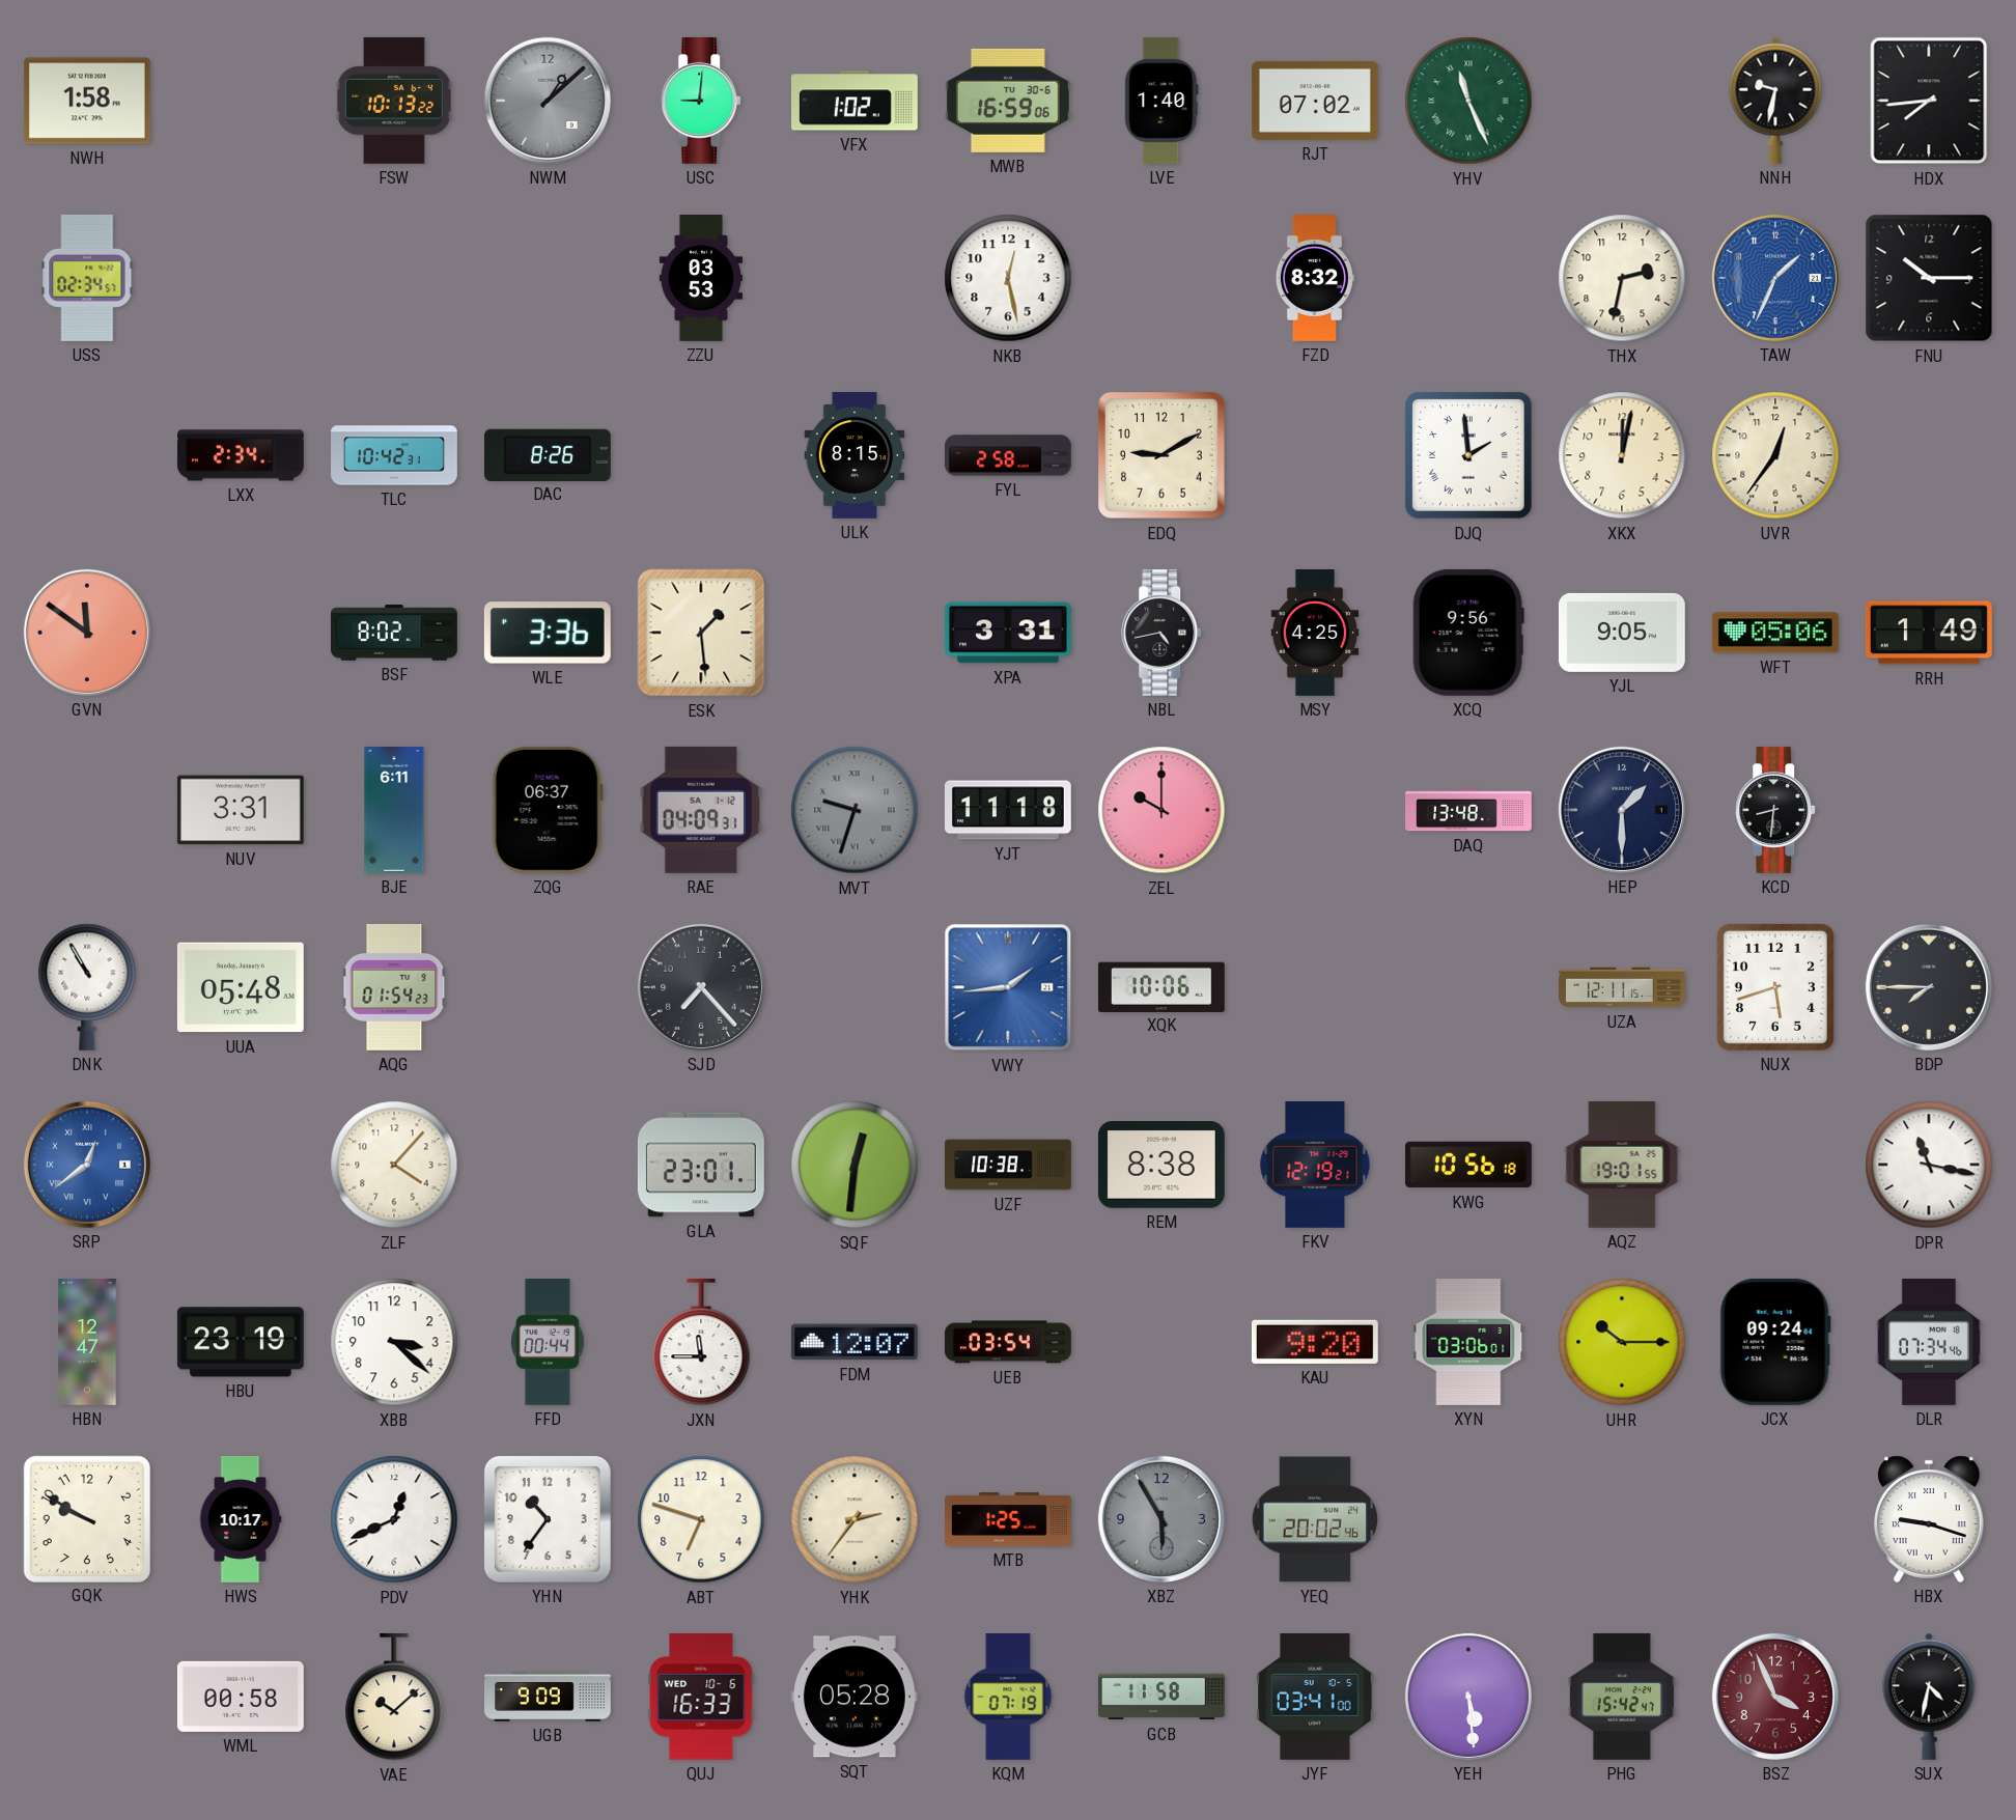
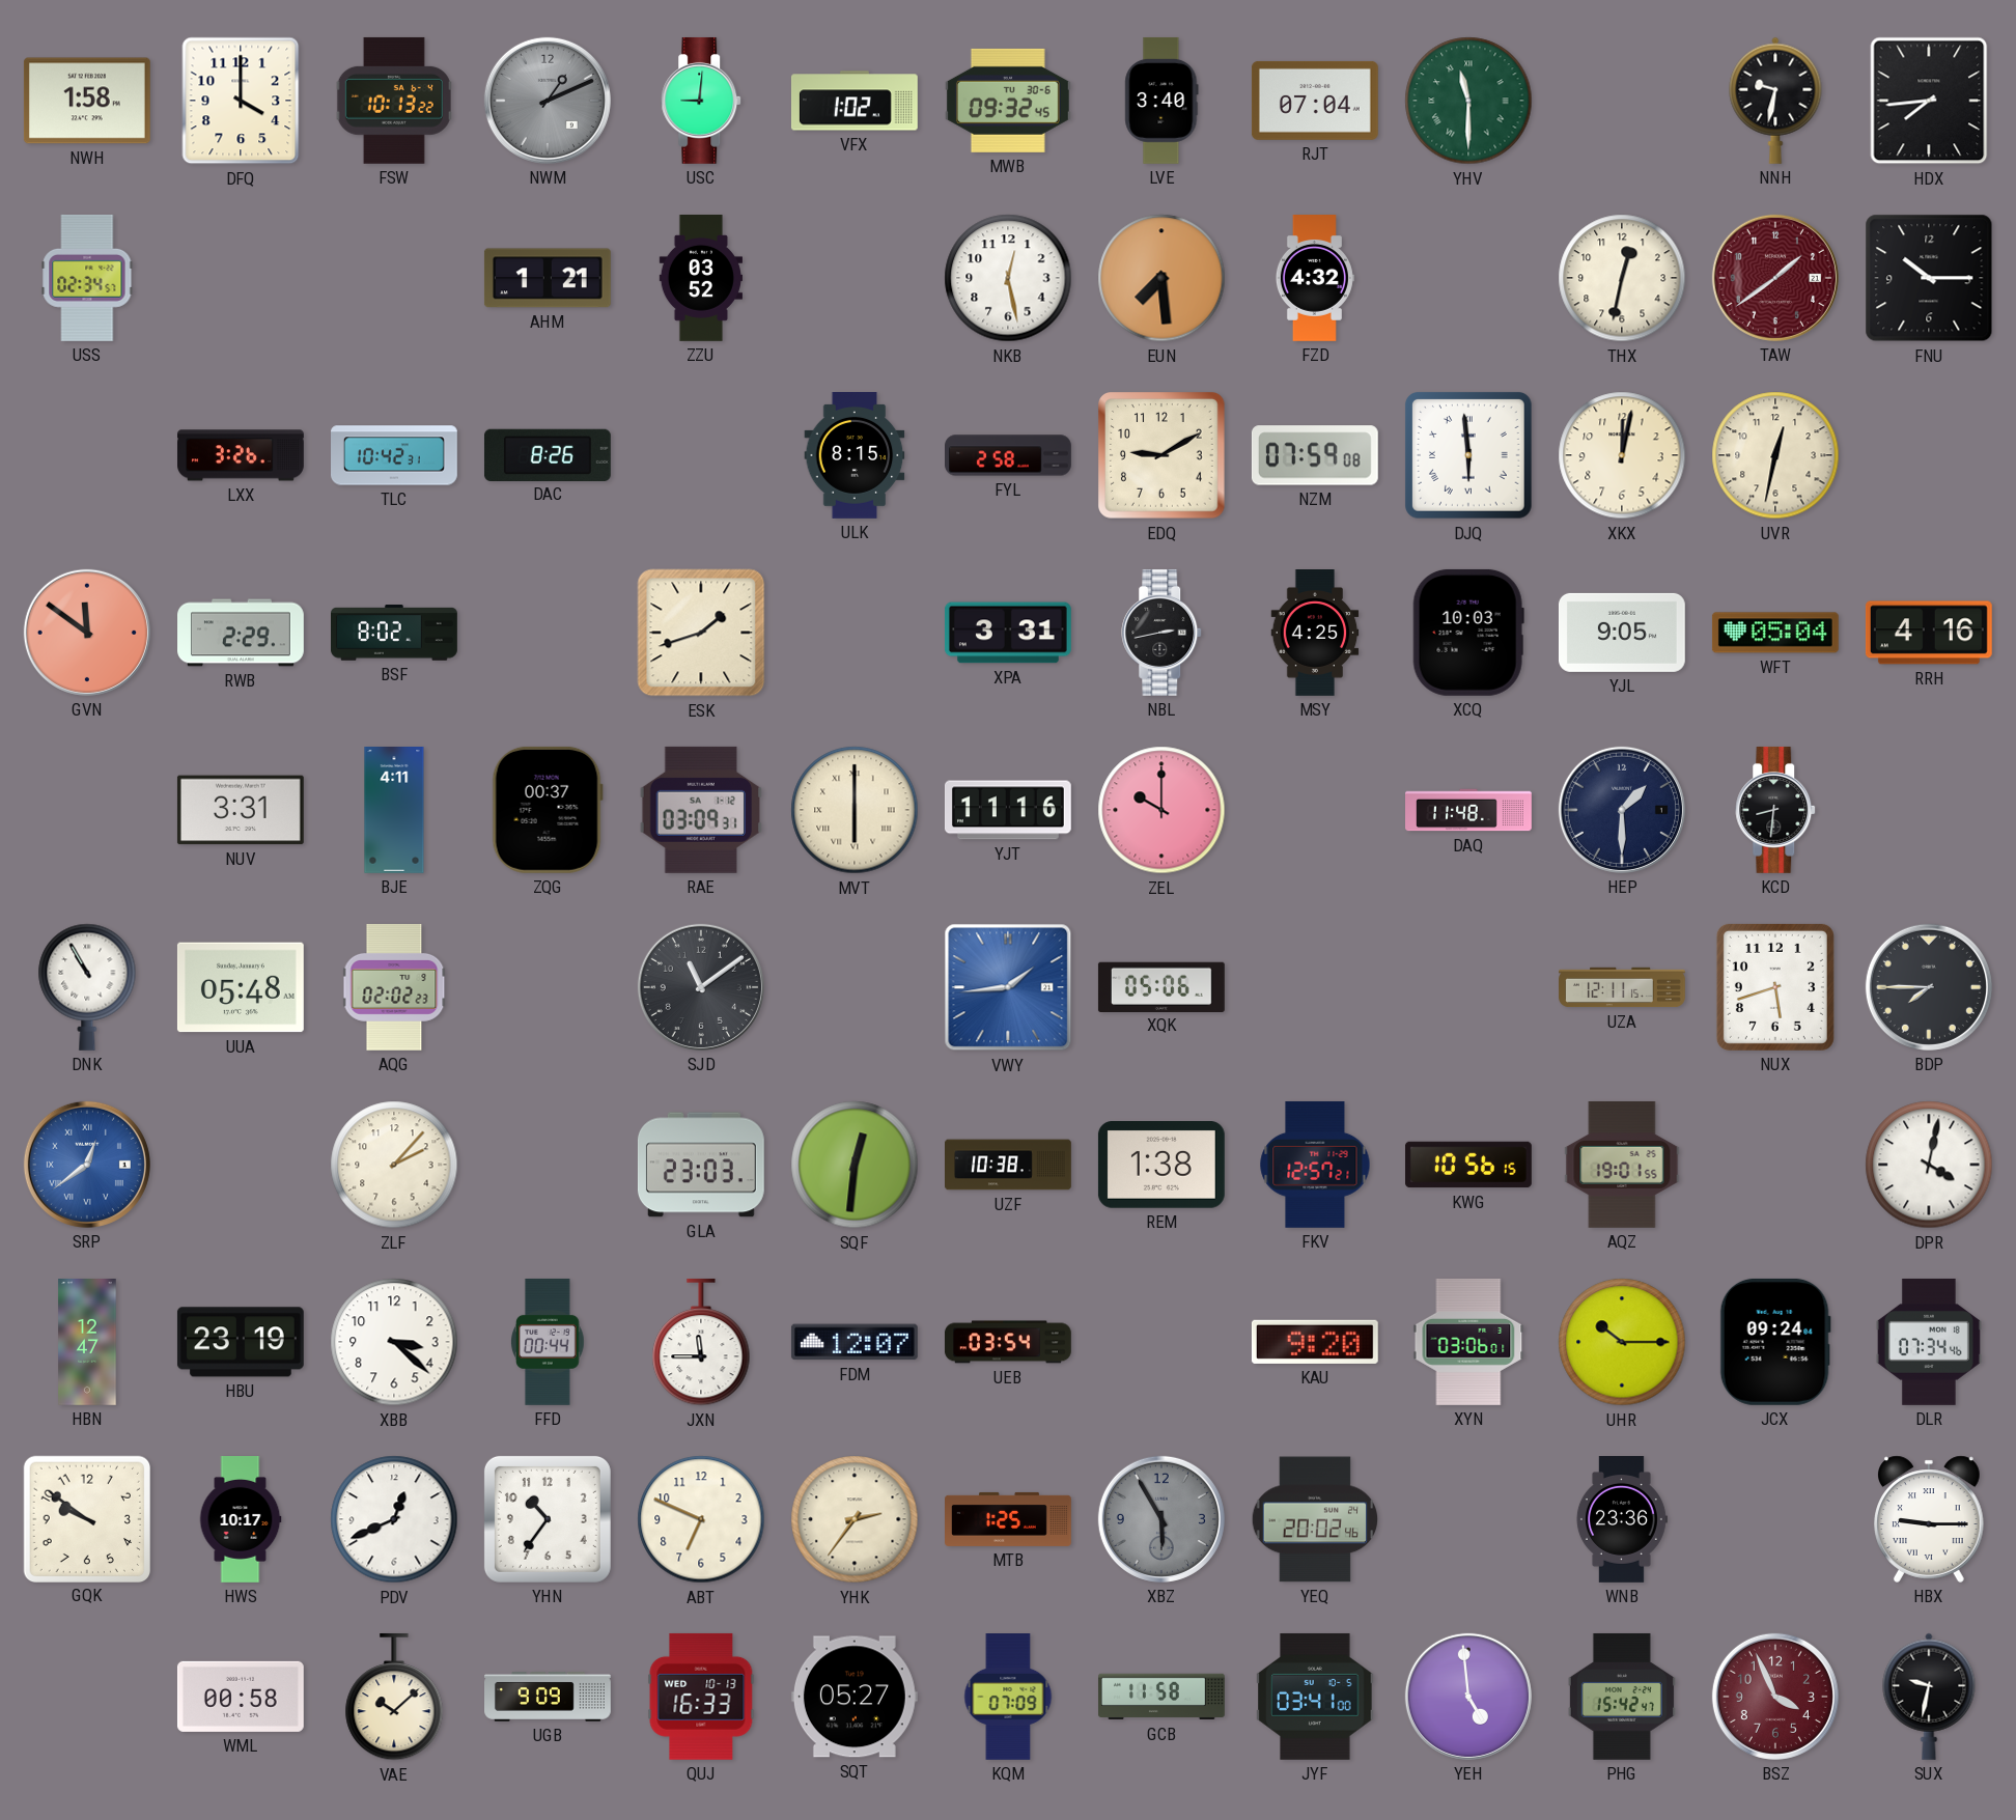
DFQ: none -> 4:00
NWM: 1:08 -> 1:11
MWB: 16:59 -> 09:32
LVE: 1:40 -> 3:40
RJT: 07:02 -> 07:04
YHV: 11:26 -> 11:30
AHM: none -> 1:21
ZZU: 03:53 -> 03:52
EUN: none -> 7:29
FZD: 8:32 -> 4:32
THX: 2:32 -> 12:32
TAW: 1:34 -> 1:39
TAW dial: blue -> burgundy
LXX: 2:34 -> 3:26
NZM: none -> 07:59
DJQ: 1:59 -> 5:59
UVR: 12:36 -> 12:32
RWB: none -> 2:29
WLE: 3:36 -> none
ESK: 1:29 -> 1:42
NBL: 4:43 -> 2:43
XCQ: 9:56 -> 10:03
WFT: 05:06 -> 05:04
RRH: 1:49 -> 4:16
BJE: 6:11 -> 4:11
ZQG: 06:37 -> 00:37
RAE: 04:09 -> 03:09
MVT: 9:33 -> 6:00
MVT dial: grey -> cream
YJT: 11:18 -> 11:16
DAQ: 13:48 -> 11:48
AQG: 01:54 -> 02:02
SJD: 7:23 -> 11:09
XQK: 10:06 -> 05:06
ZLF: 4:07 -> 2:07
GLA: 23:01 -> 23:03
REM: 8:38 -> 1:38
FKV: 12:19 -> 12:57
KWG: 10:56:18 -> 10:56:15
DPR: 11:17 -> 4:02
GQK: 9:50 -> 9:51
ABT: 6:48 -> 6:49
WNB: none -> 23:36
HBX: 9:18 -> 9:15
QUJ date: WED 10-6 -> WED 10-13
SQT: 05:28 -> 05:27
KQM: 07:19 -> 07:09
YEH: 5:29 -> 4:59
SUX: 4:32 -> 9:32
